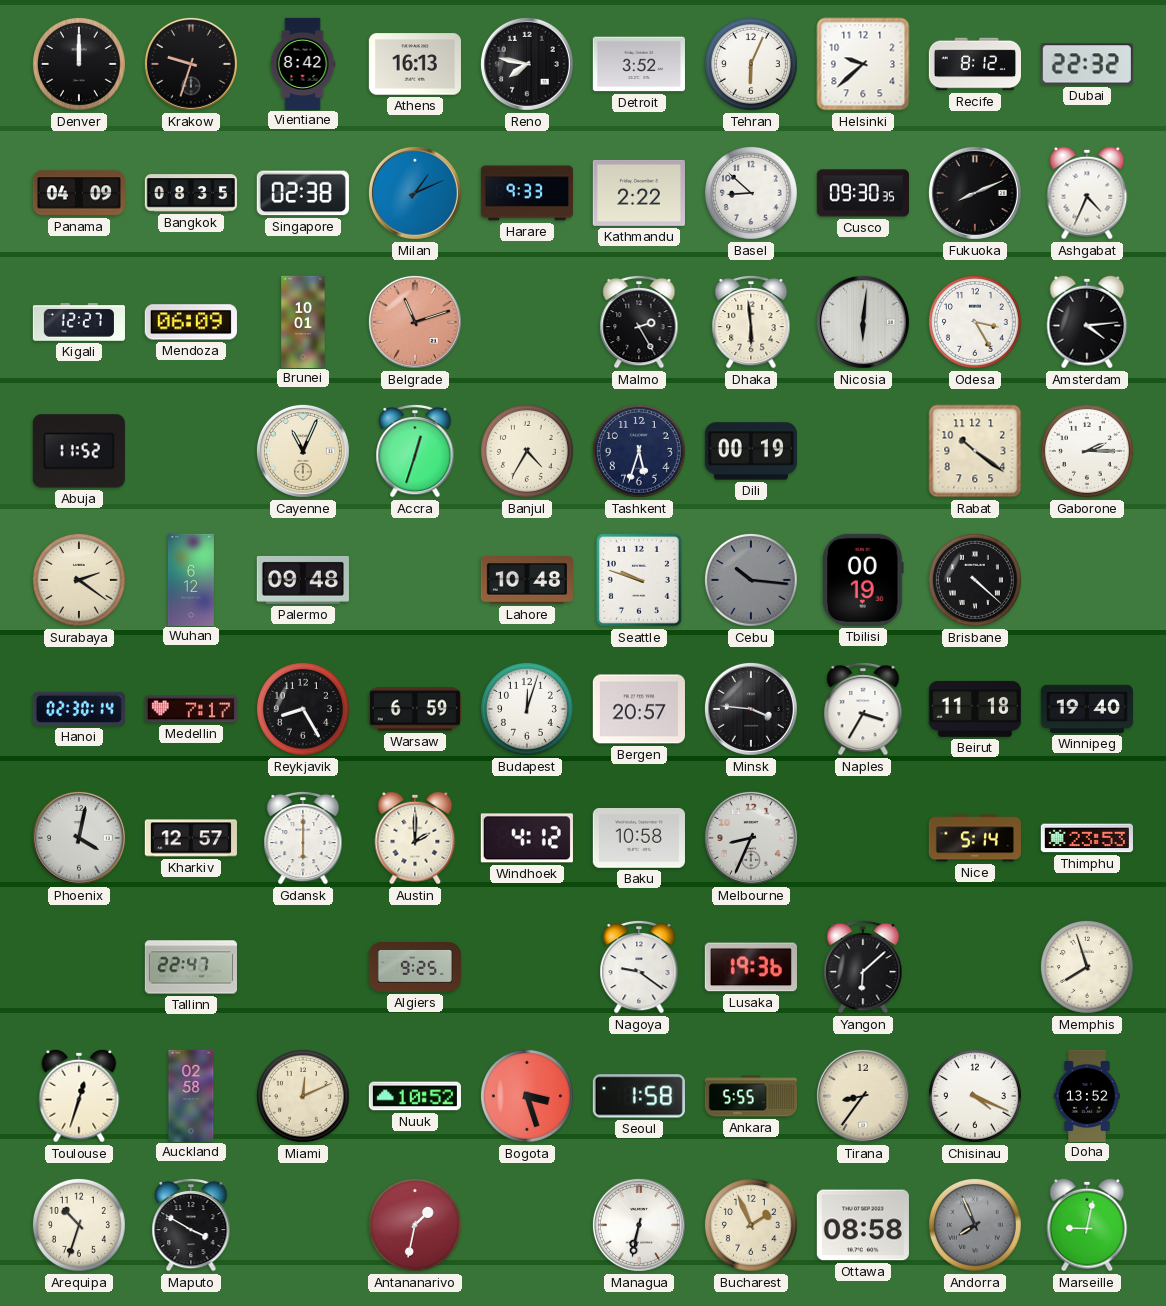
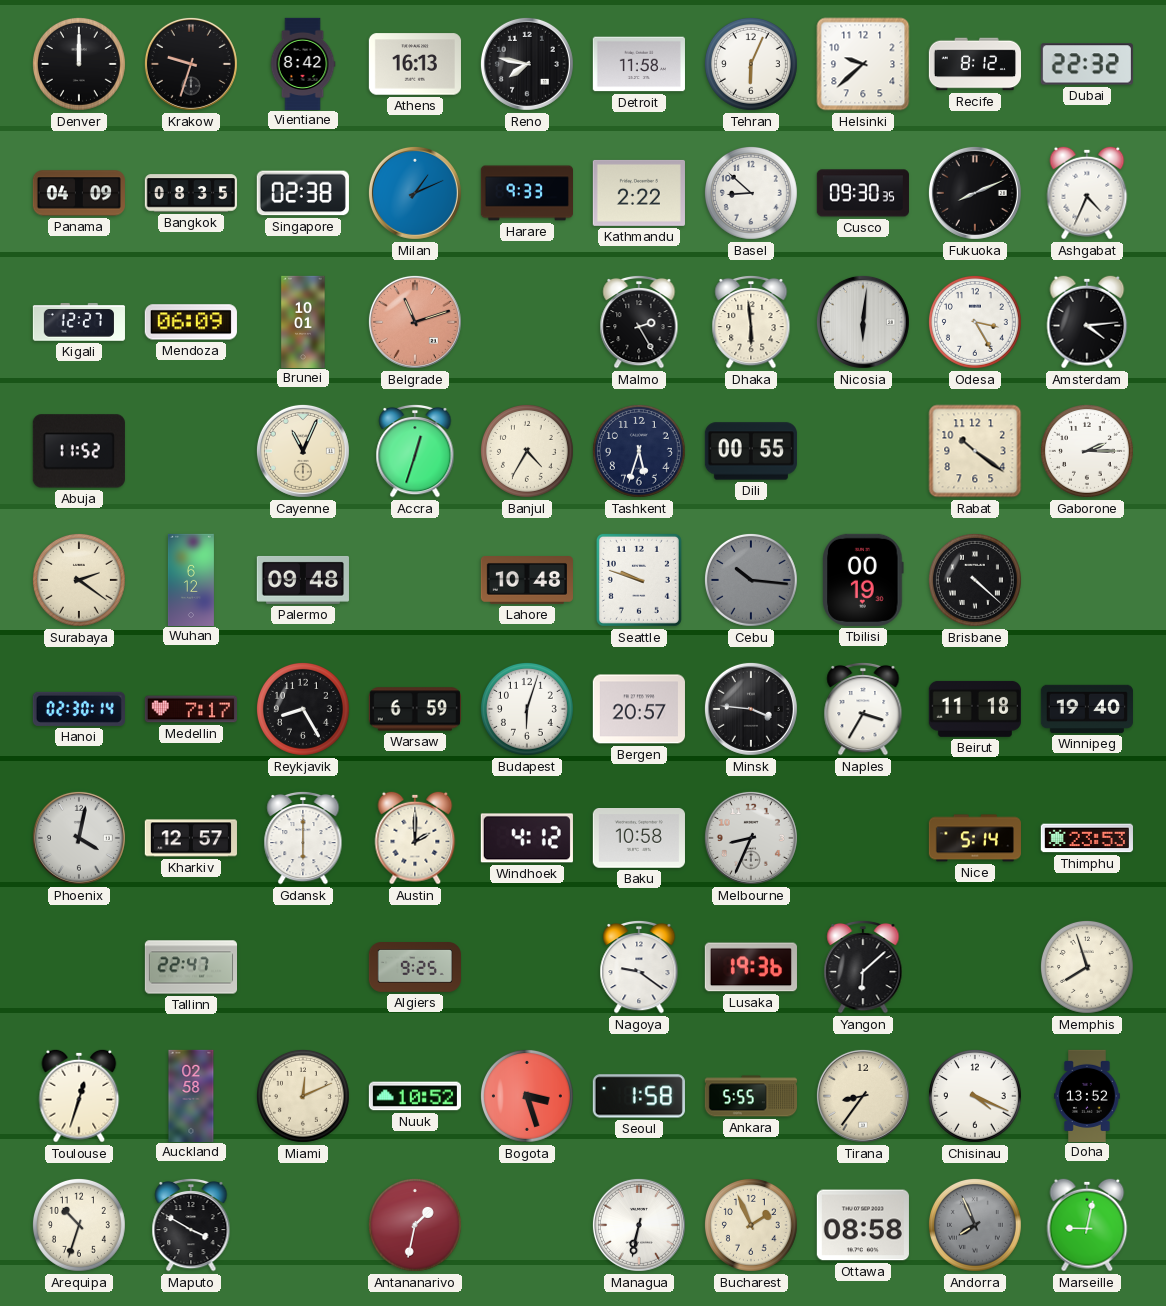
Detroit: 3:52 -> 11:58
Dili: 00:19 -> 00:55
Budapest: 12:03 -> 6:03
